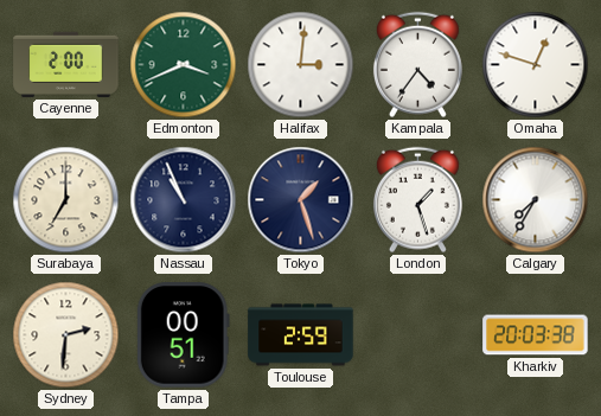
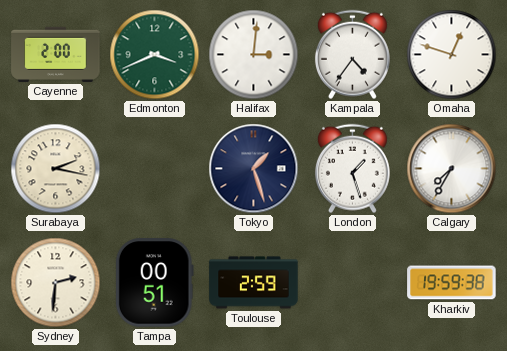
Surabaya: 7:00 -> 2:17
Nassau: 10:56 -> none
Kharkiv: 20:03 -> 19:59
